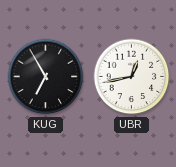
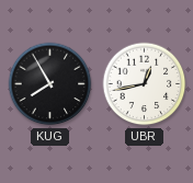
KUG: 6:55 -> 7:55
